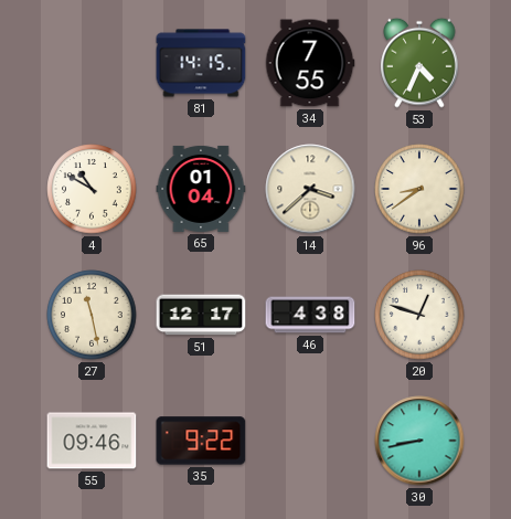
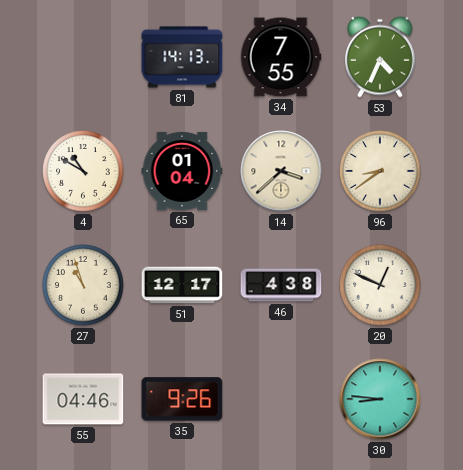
81: 14:15 -> 14:13
27: 11:28 -> 10:57
20: 12:48 -> 12:49
55: 09:46 -> 04:46
35: 9:22 -> 9:26
30: 8:43 -> 8:46
